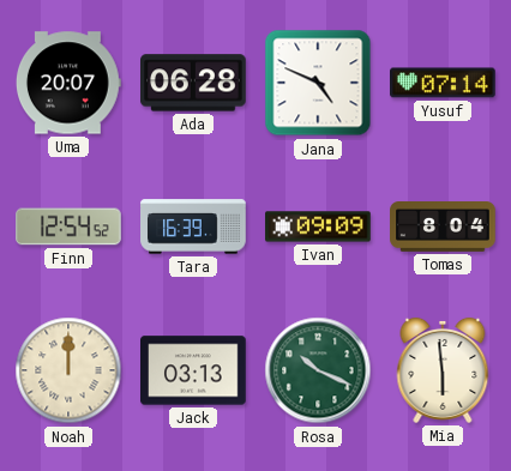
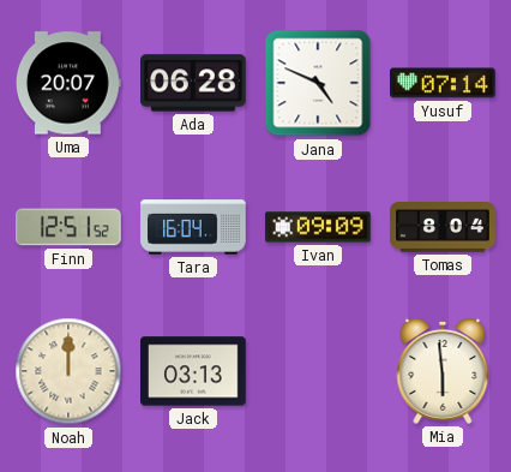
Finn: 12:54 -> 12:51
Tara: 16:39 -> 16:04
Rosa: 10:19 -> none
